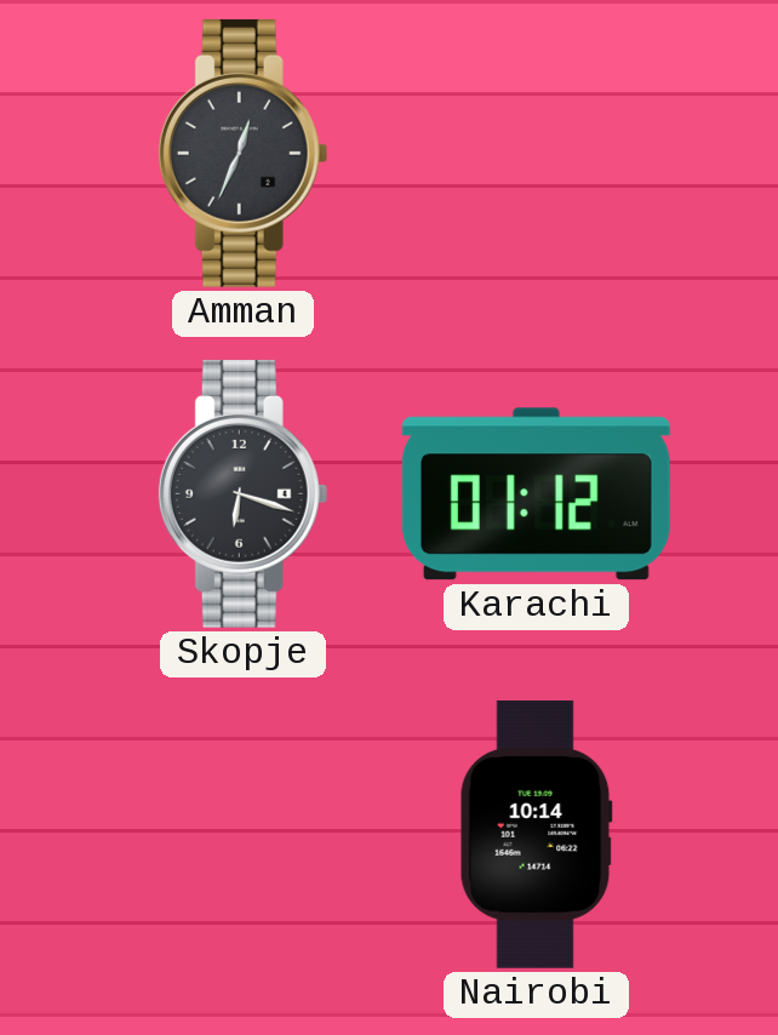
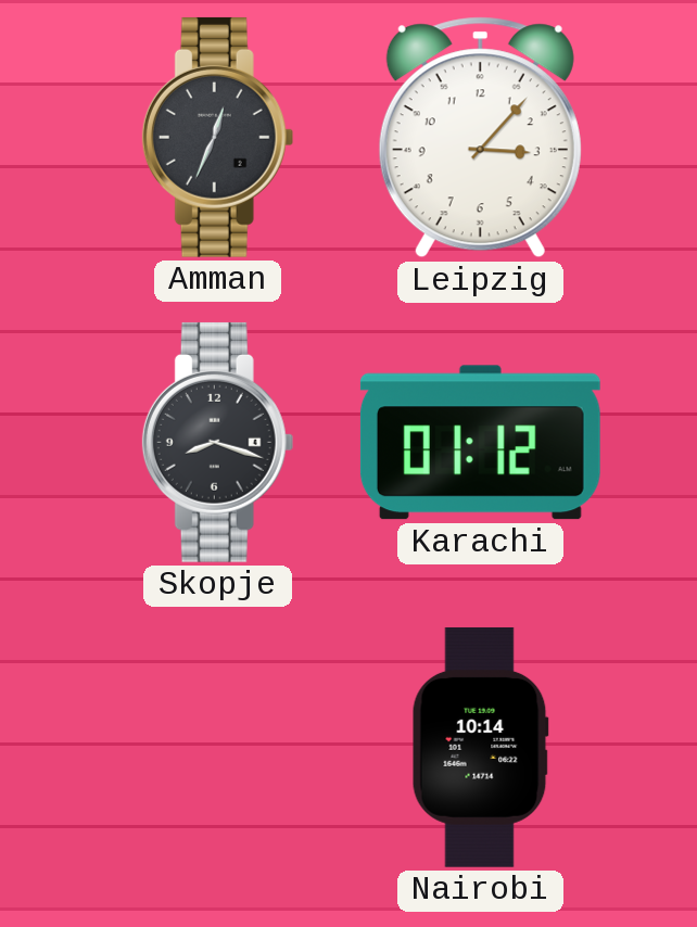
Leipzig: none -> 3:07
Skopje: 6:18 -> 8:18
